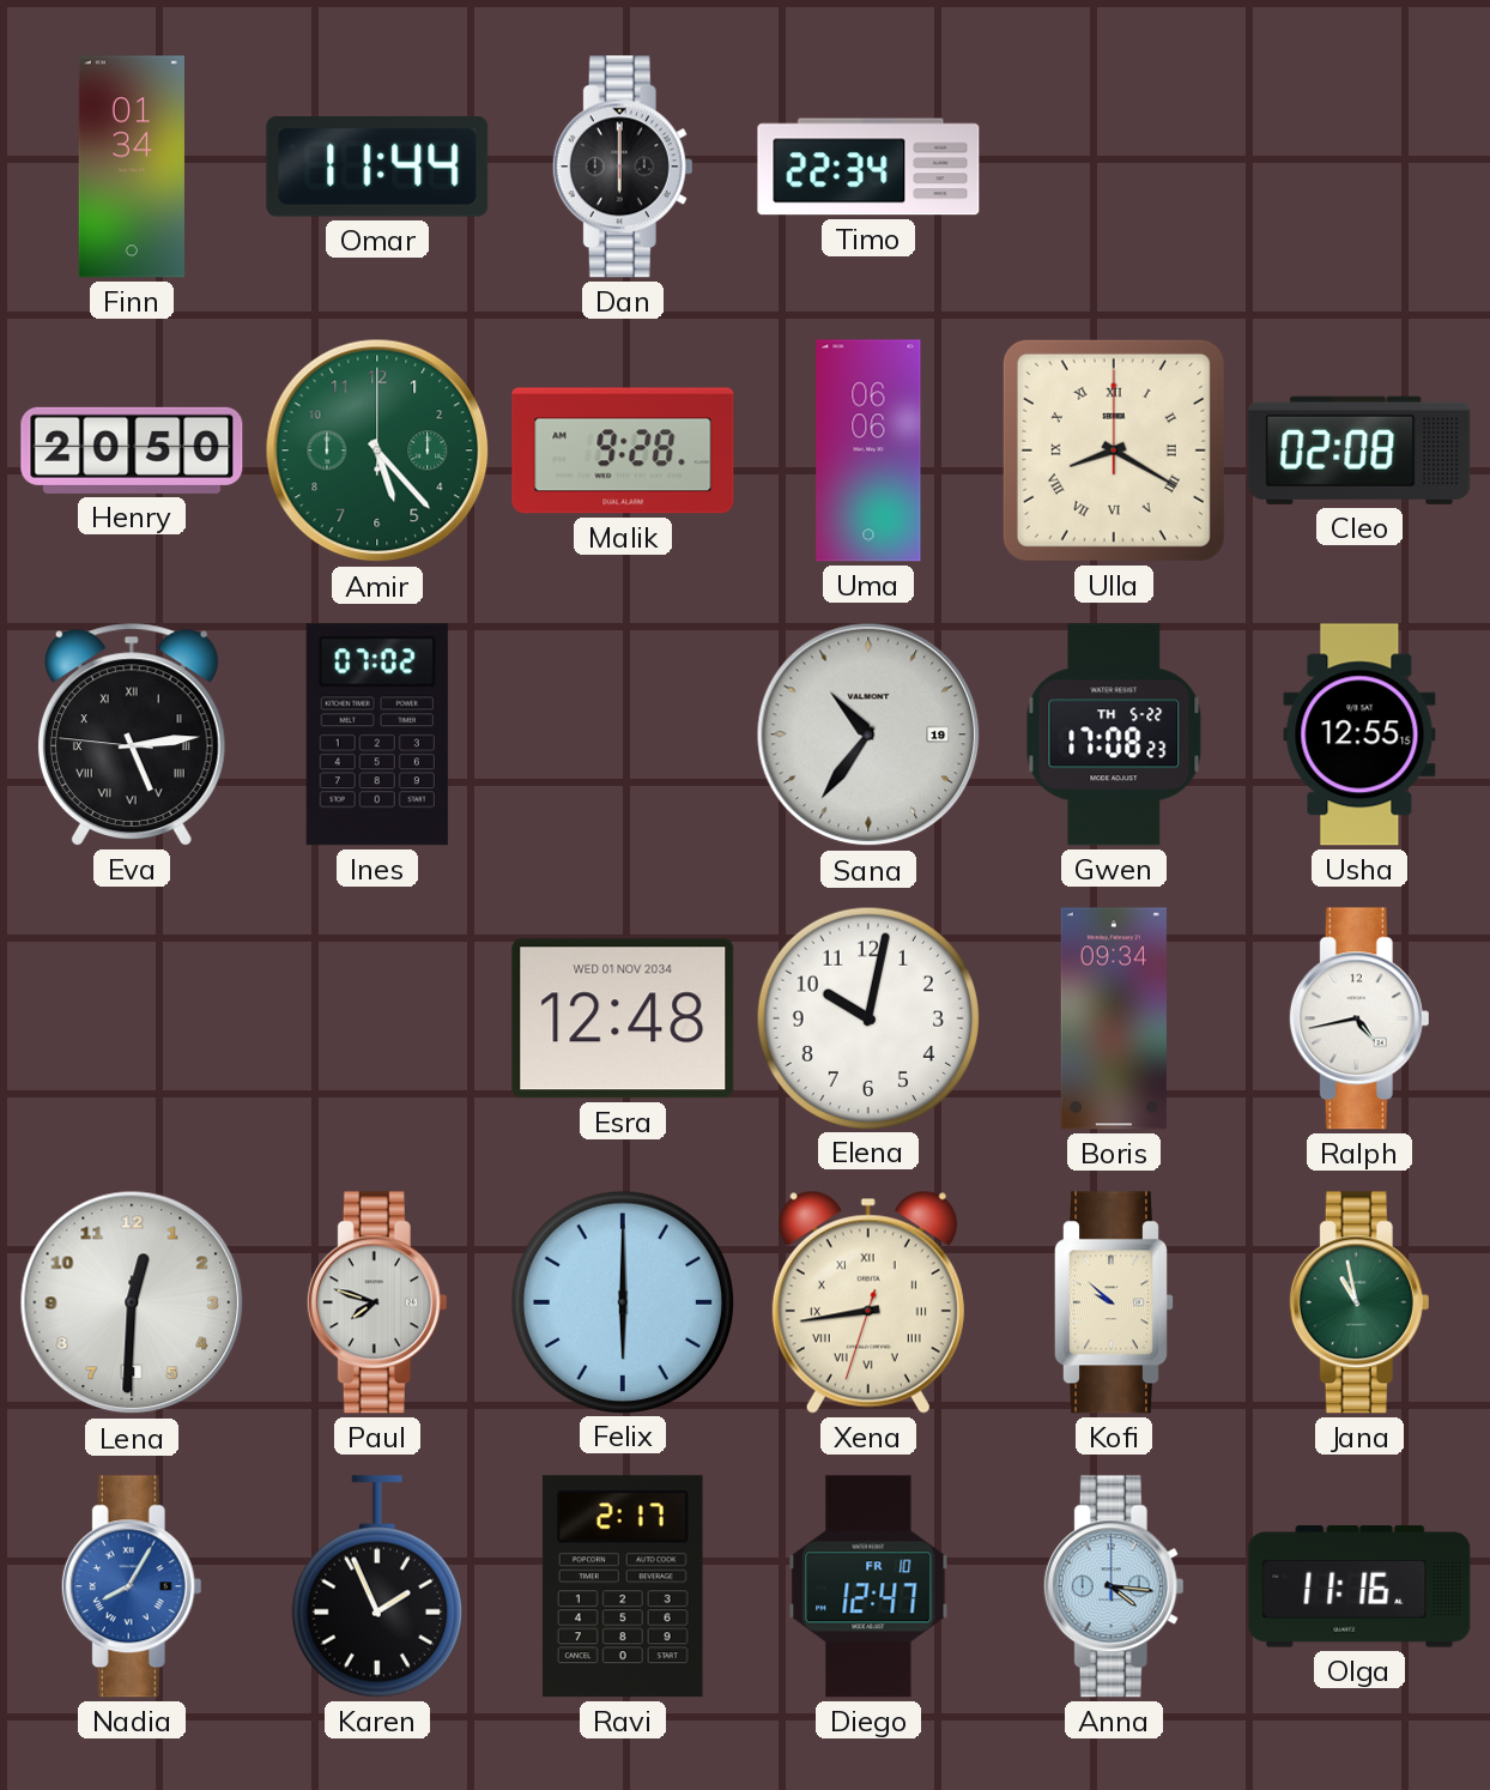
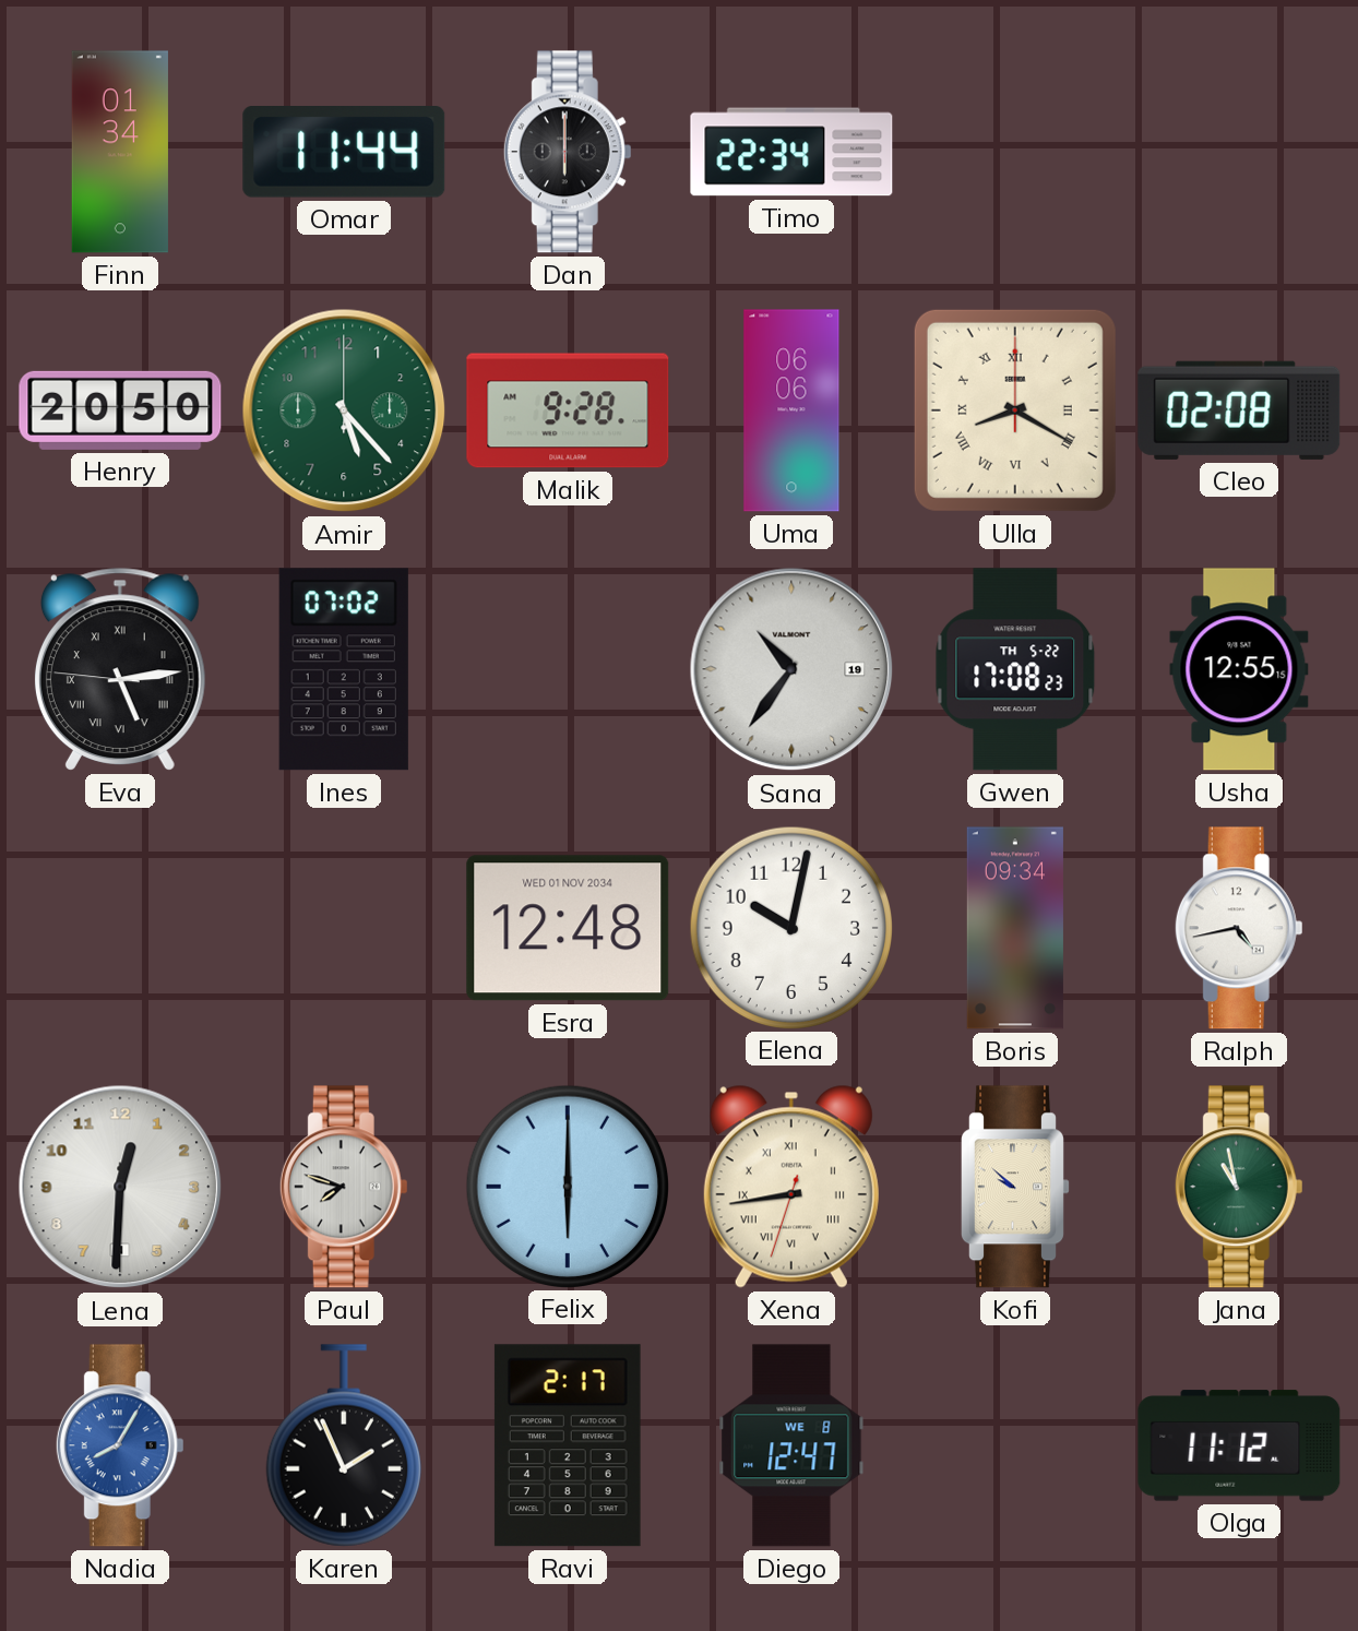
Diego date: FR 10 -> WE 8
Anna: 4:16 -> none
Olga: 11:16 -> 11:12
